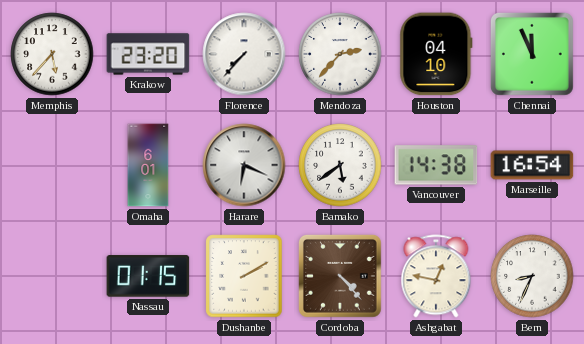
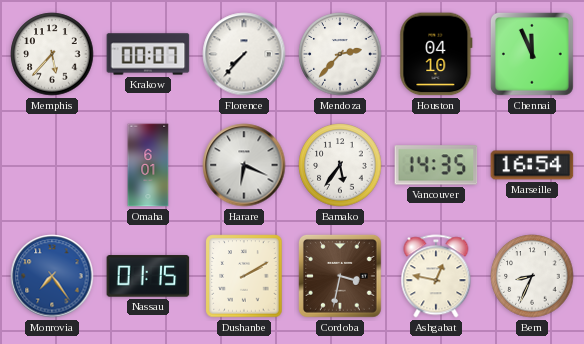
Krakow: 23:20 -> 00:07
Bamako: 5:39 -> 5:36
Vancouver: 14:38 -> 14:35
Monrovia: none -> 7:24
Cordoba: 4:23 -> 3:32
